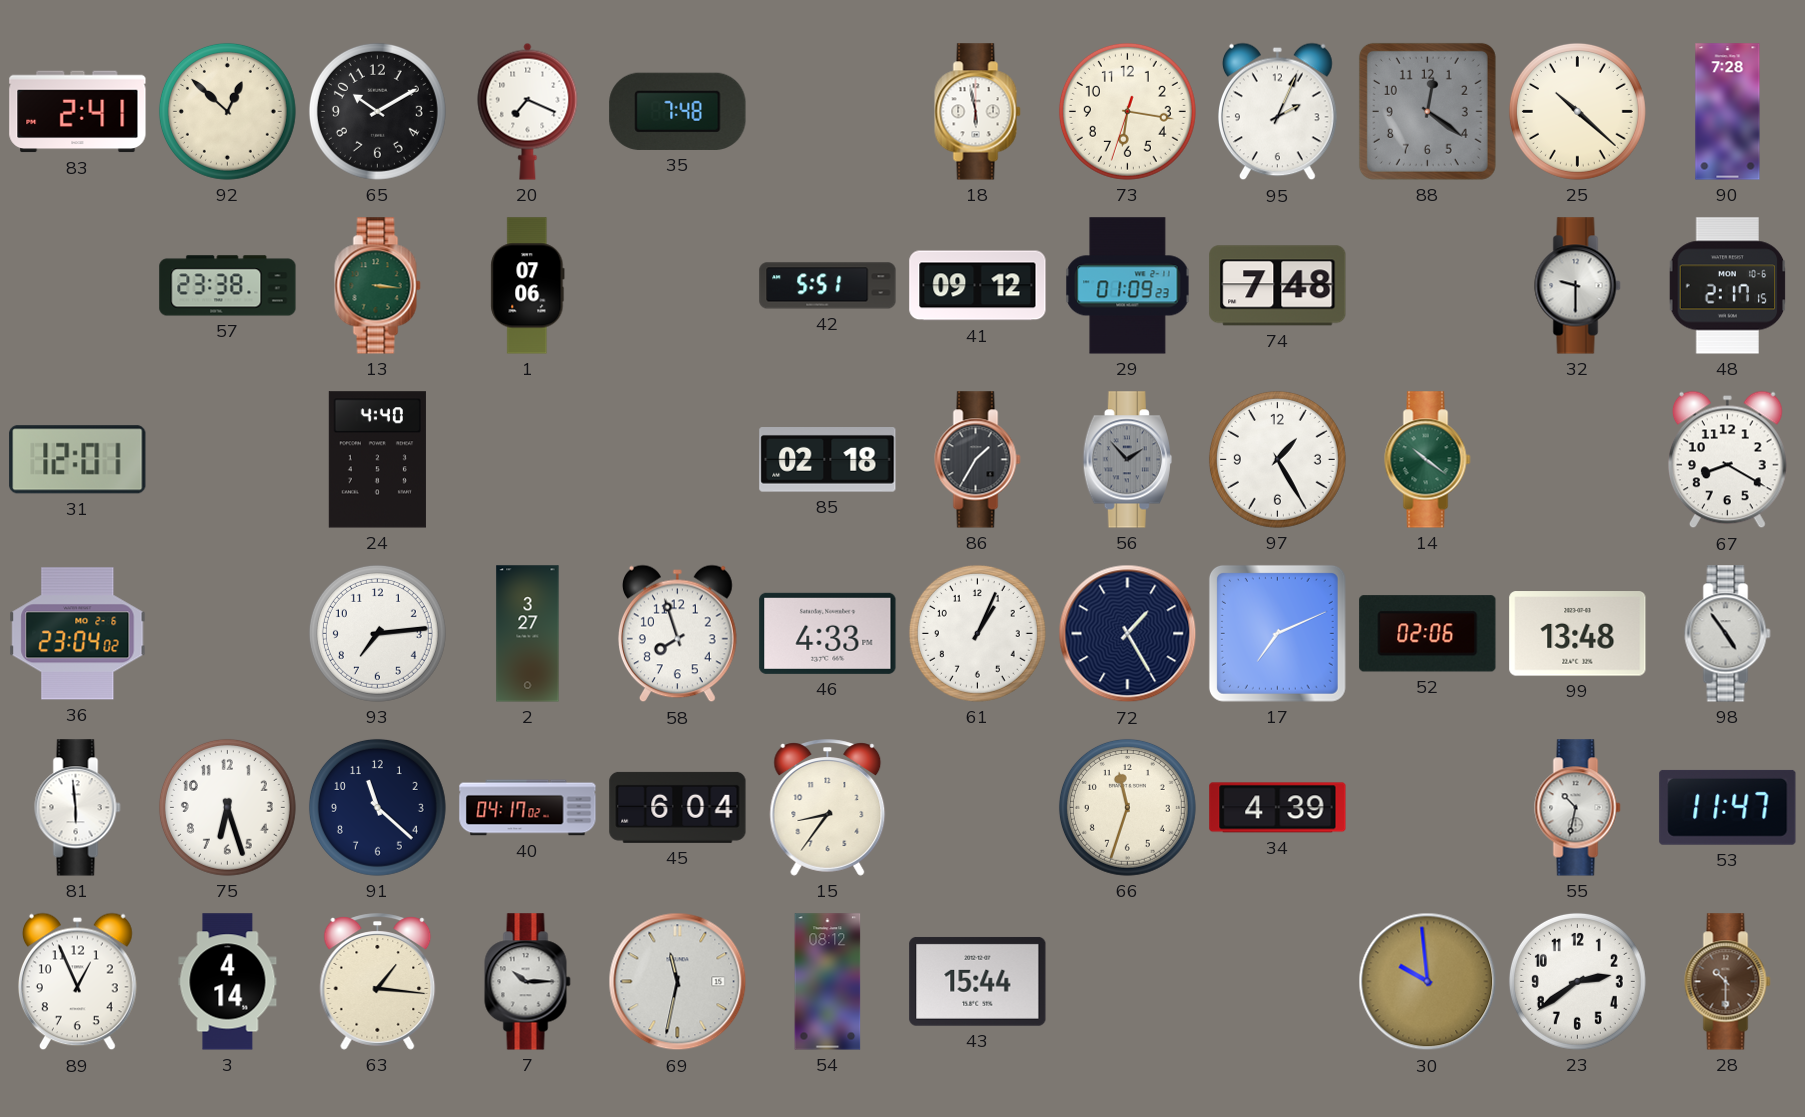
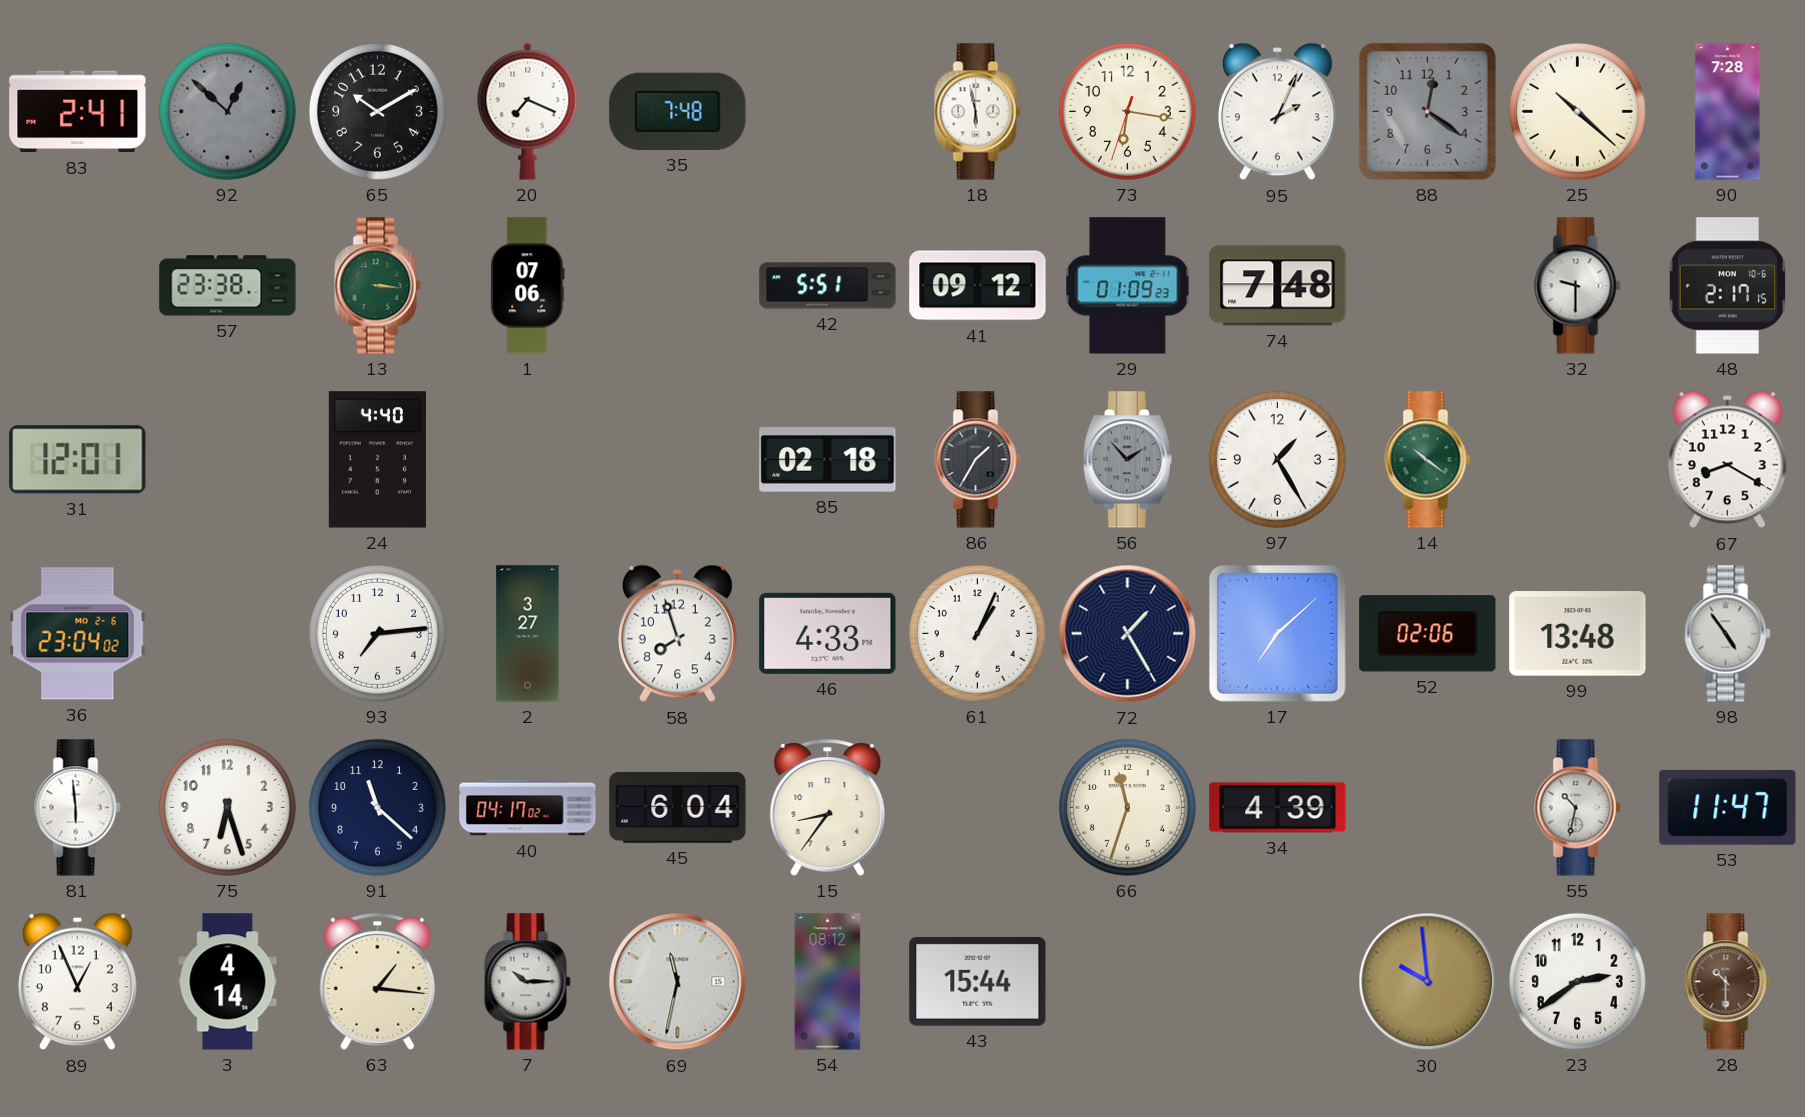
92 dial: cream -> grey
17: 7:11 -> 7:08
